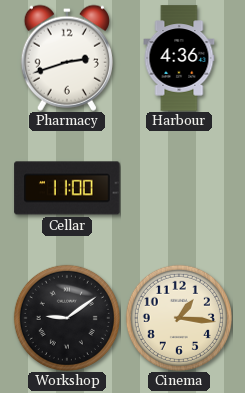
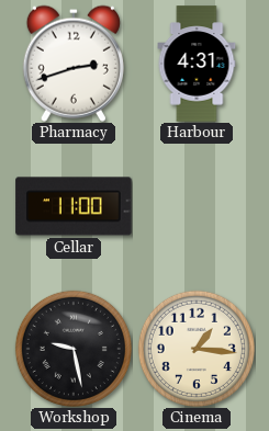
Harbour: 4:36 -> 4:31
Workshop: 9:09 -> 9:28
